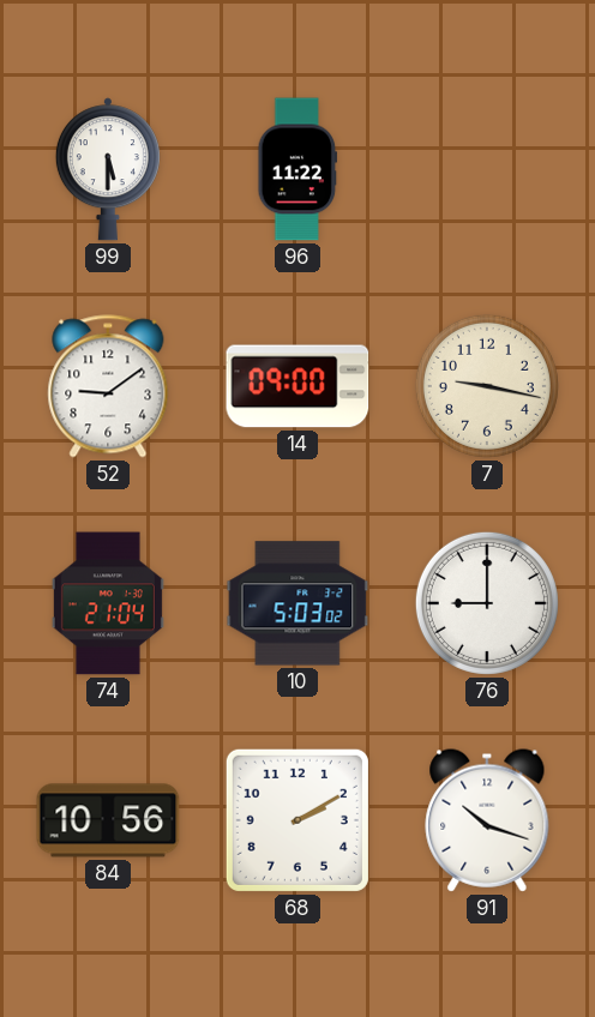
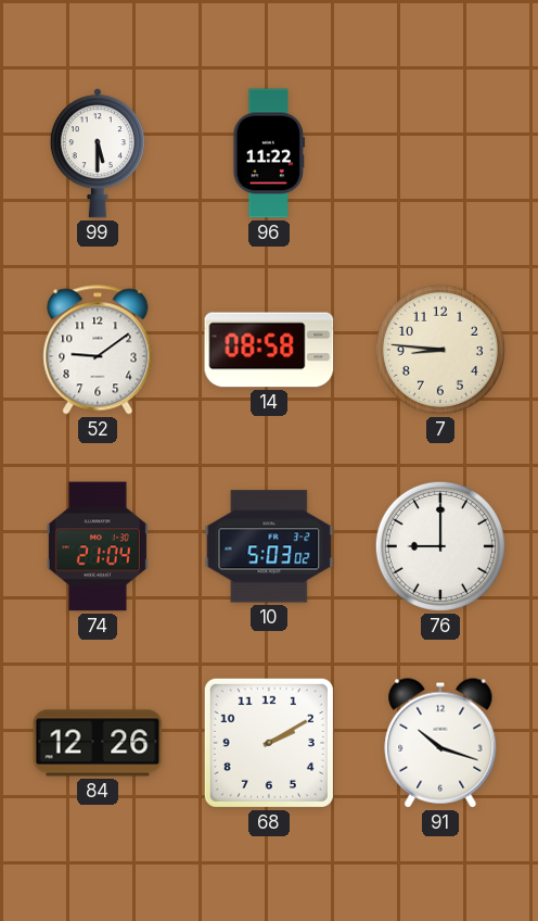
14: 09:00 -> 08:58
7: 9:17 -> 8:46
84: 10:56 -> 12:26
